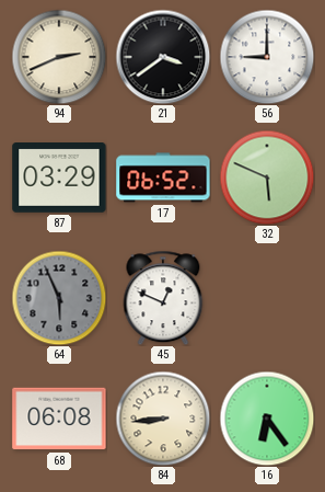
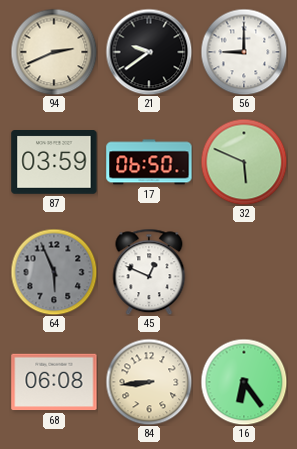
21: 3:39 -> 9:39
87: 03:29 -> 03:59
17: 06:52 -> 06:50
